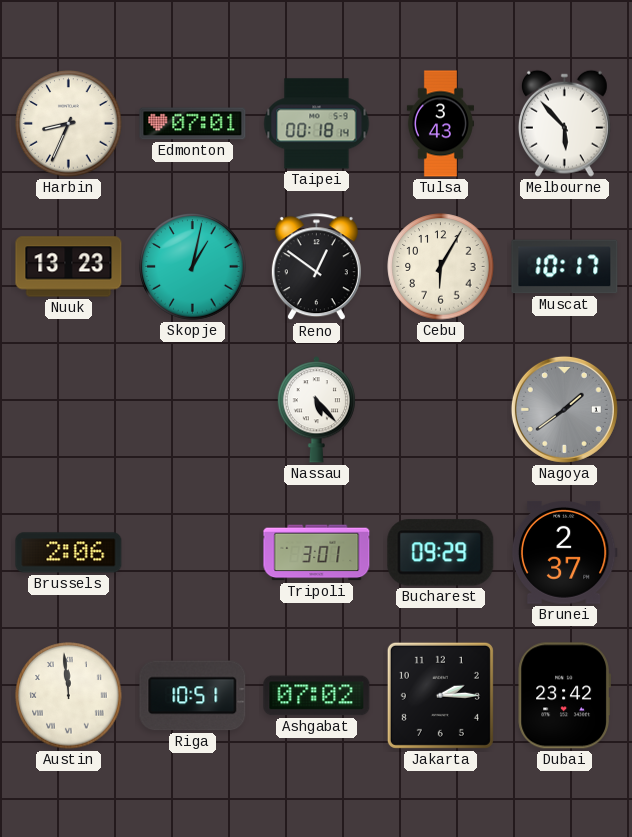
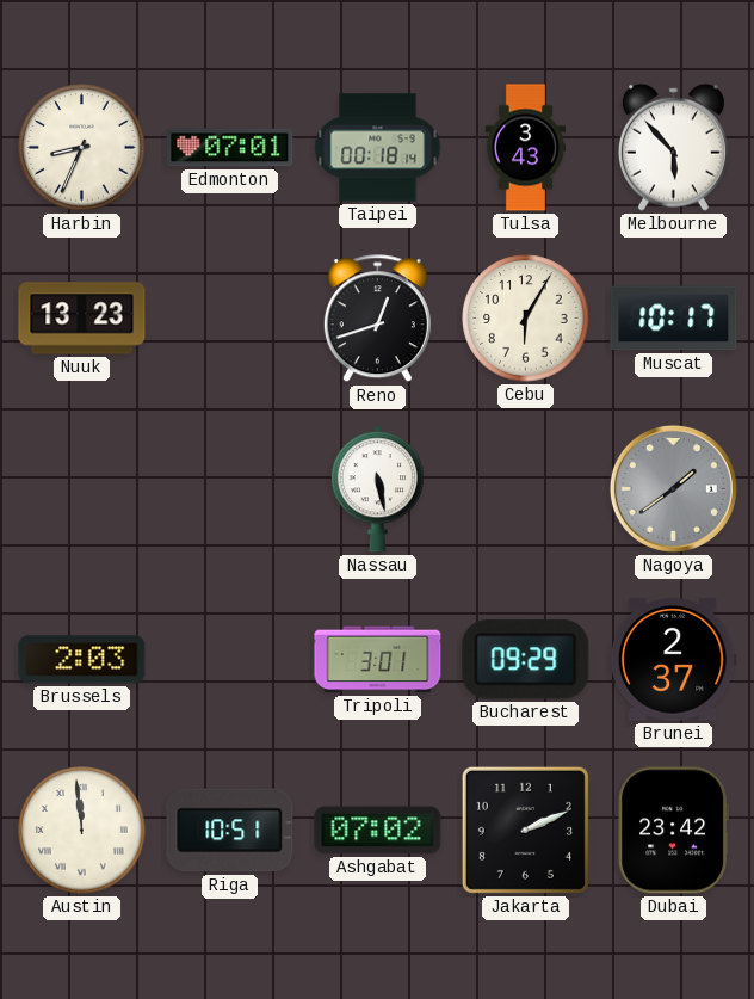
Skopje: 1:02 -> none
Reno: 12:51 -> 12:42
Nassau: 5:23 -> 5:28
Brussels: 2:06 -> 2:03
Jakarta: 2:15 -> 2:11
